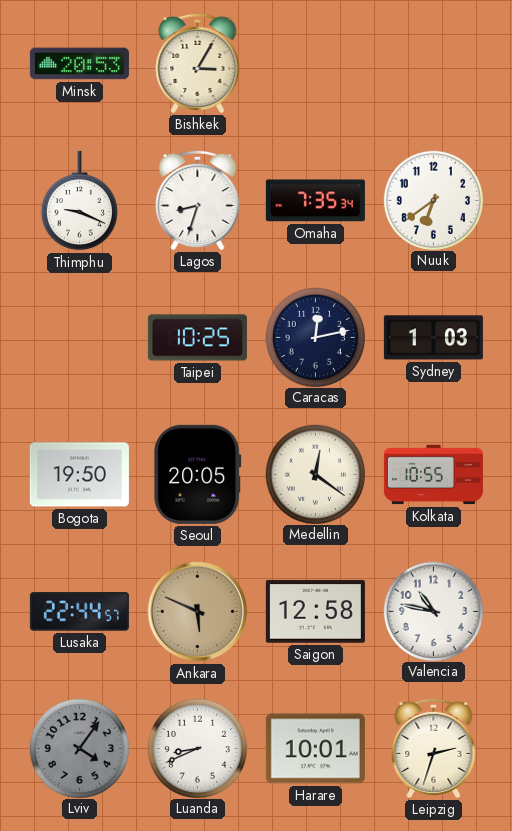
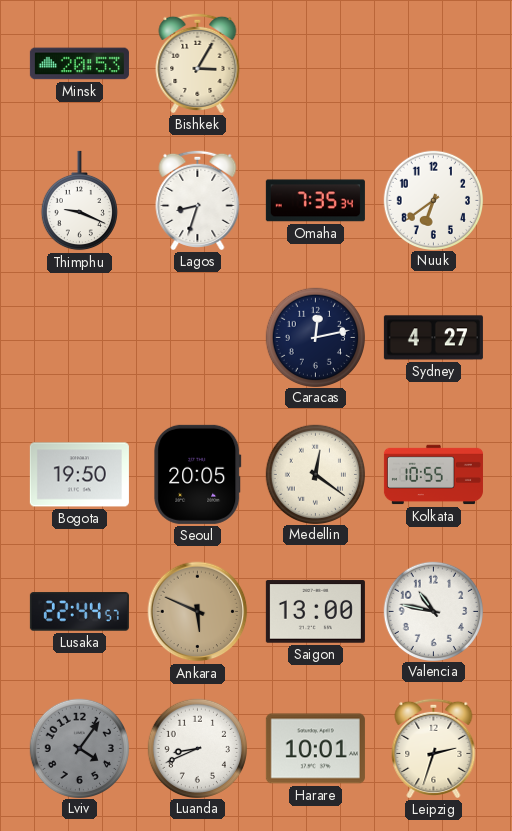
Taipei: 10:25 -> none
Sydney: 1:03 -> 4:27
Saigon: 12:58 -> 13:00
